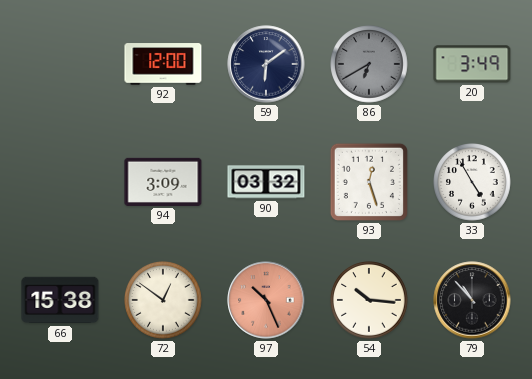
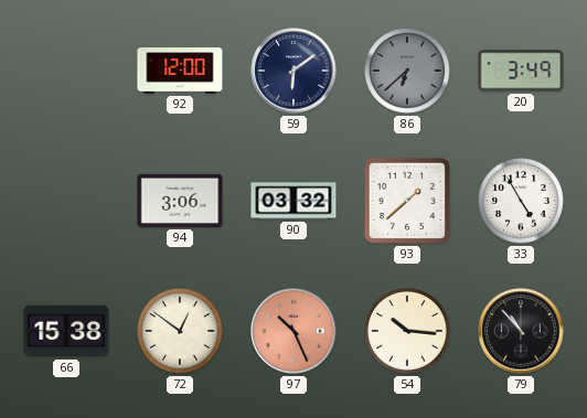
86: 6:40 -> 6:38
94: 3:09 -> 3:06
93: 12:27 -> 1:38
